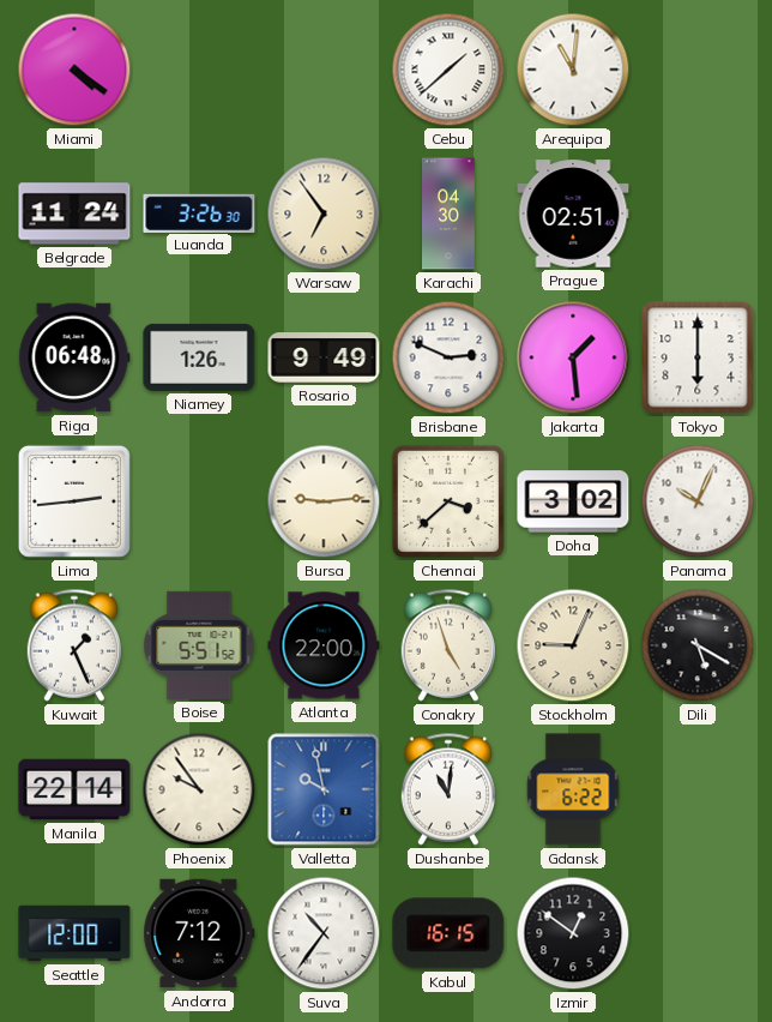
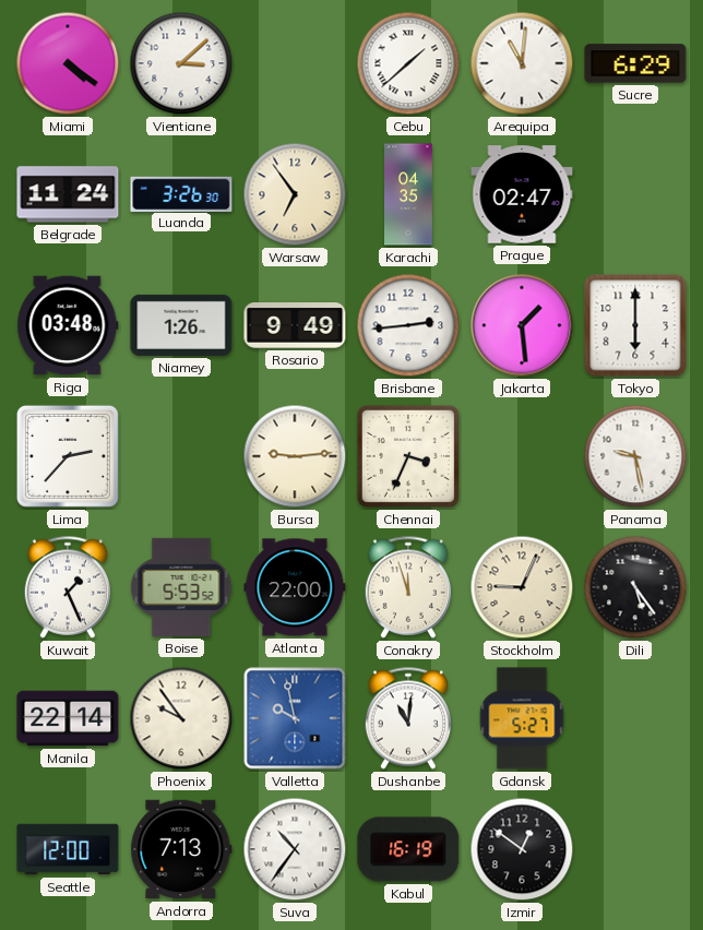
Vientiane: none -> 3:08
Sucre: none -> 6:29
Karachi: 04:30 -> 04:35
Prague: 02:51 -> 02:47
Riga: 06:48 -> 03:48
Brisbane: 2:49 -> 2:44
Lima: 2:44 -> 2:37
Chennai: 3:38 -> 3:34
Doha: 3:02 -> none
Panama: 10:04 -> 9:28
Boise: 5:51 -> 5:53
Conakry: 4:57 -> 11:57
Dili: 5:20 -> 5:24
Gdansk: 6:22 -> 5:27
Andorra: 7:12 -> 7:13
Kabul: 16:15 -> 16:19
